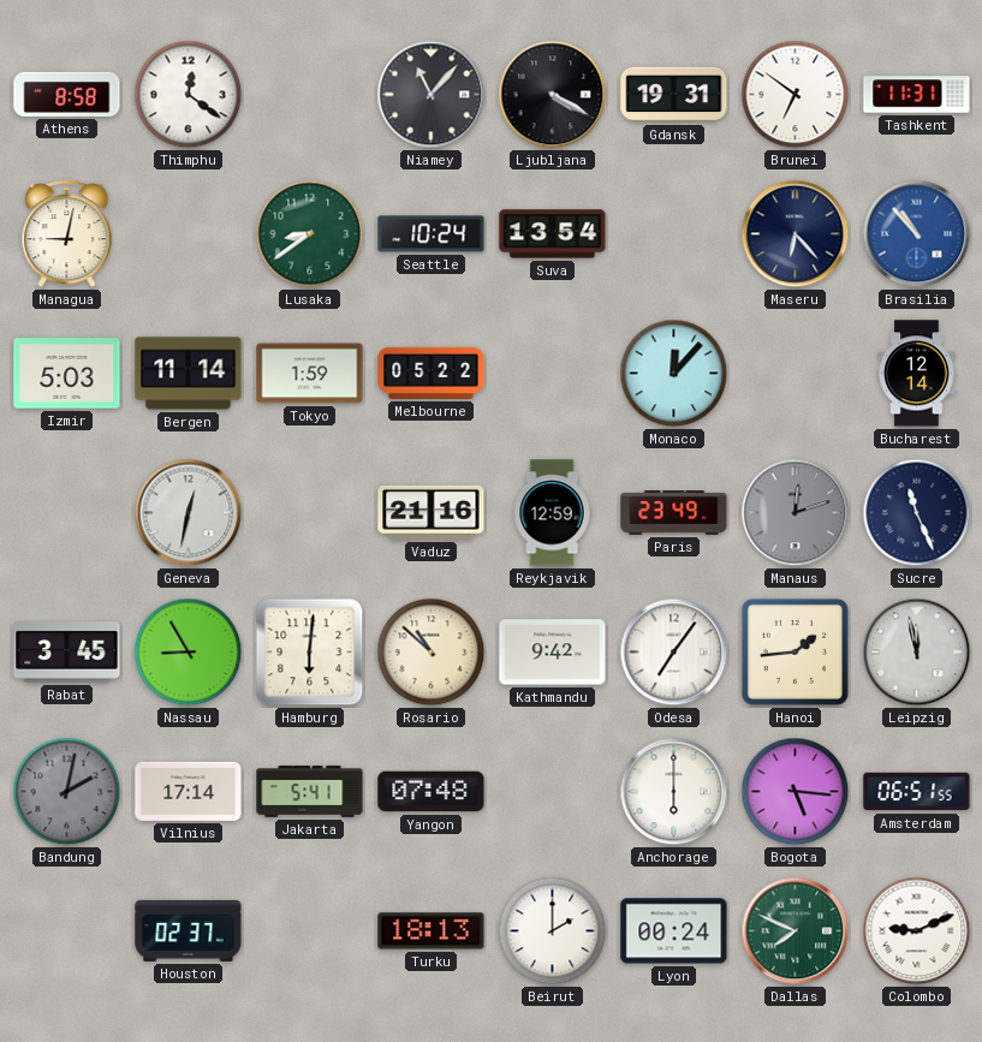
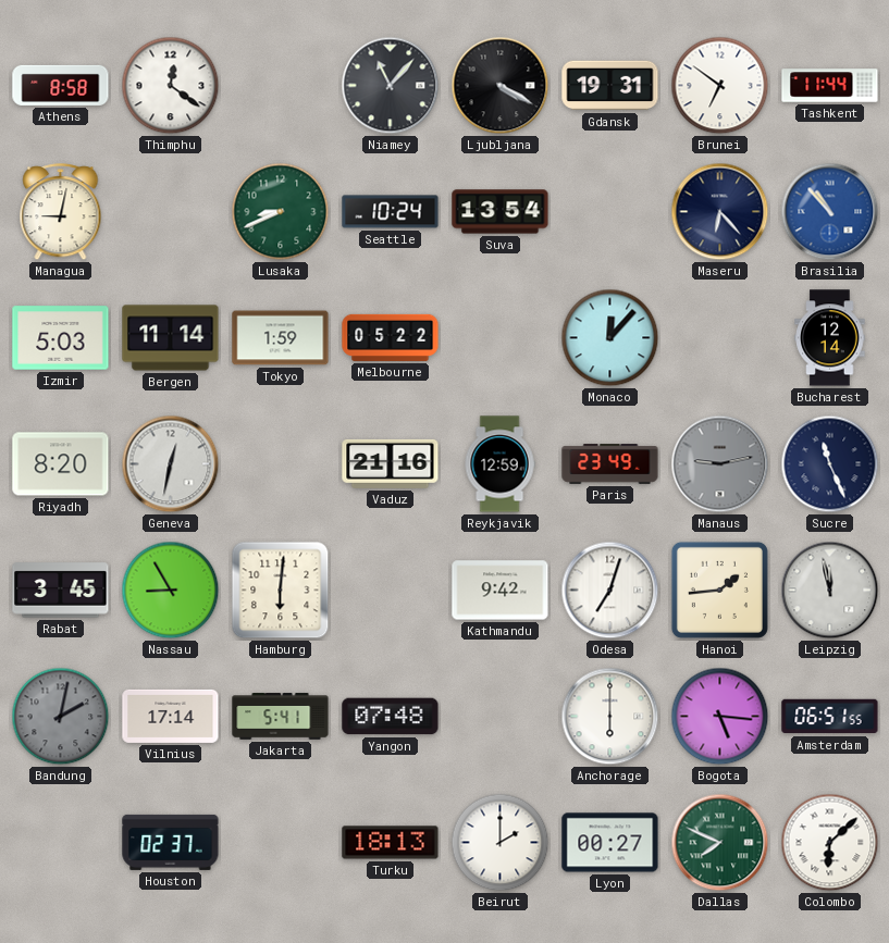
Tashkent: 11:31 -> 11:44
Lusaka: 8:39 -> 8:41
Riyadh: none -> 8:20
Manaus: 12:12 -> 9:13
Rosario: 10:52 -> none
Odesa: 7:06 -> 7:03
Lyon: 00:24 -> 00:27
Colombo: 9:11 -> 6:08
